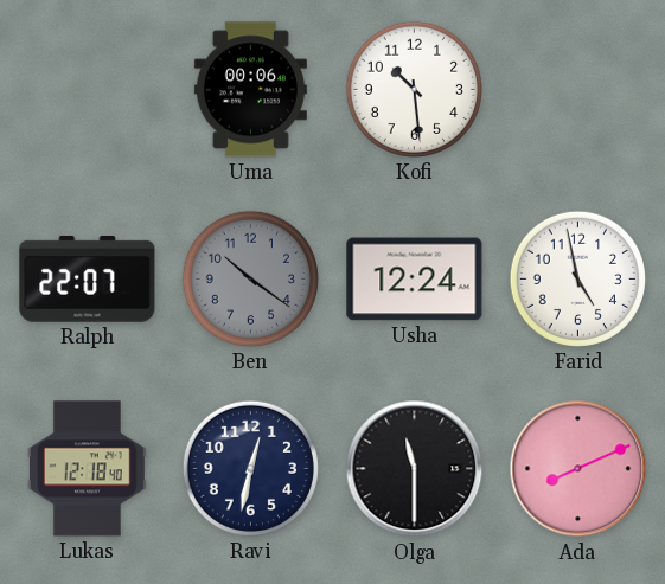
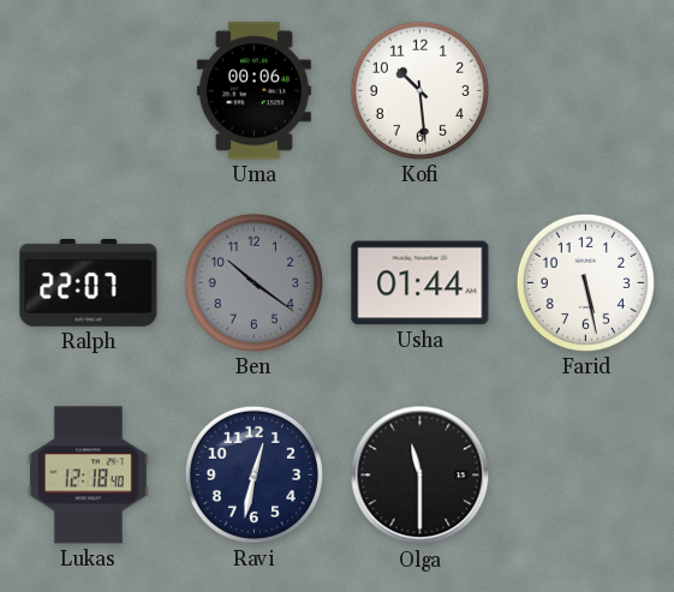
Usha: 12:24 -> 01:44
Farid: 4:58 -> 5:28
Ada: 8:11 -> none
